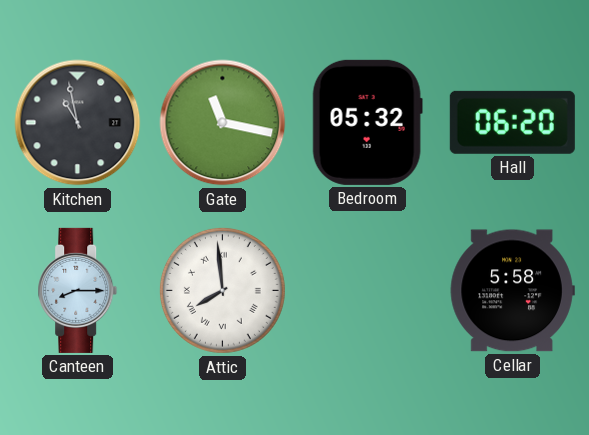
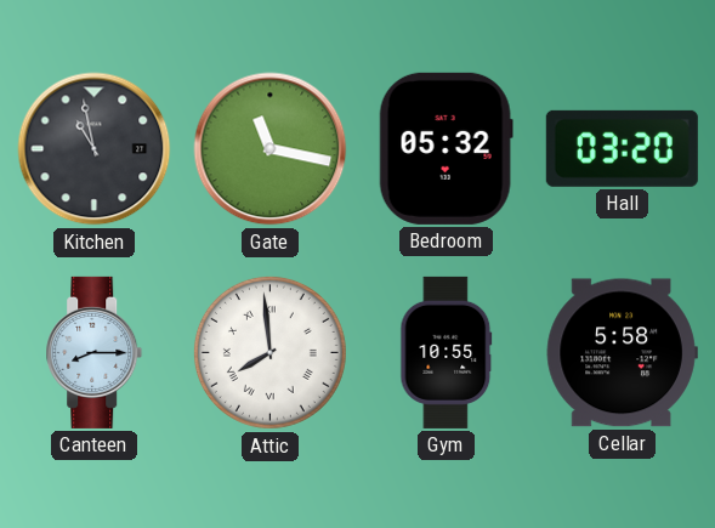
Hall: 06:20 -> 03:20
Gym: none -> 10:55
